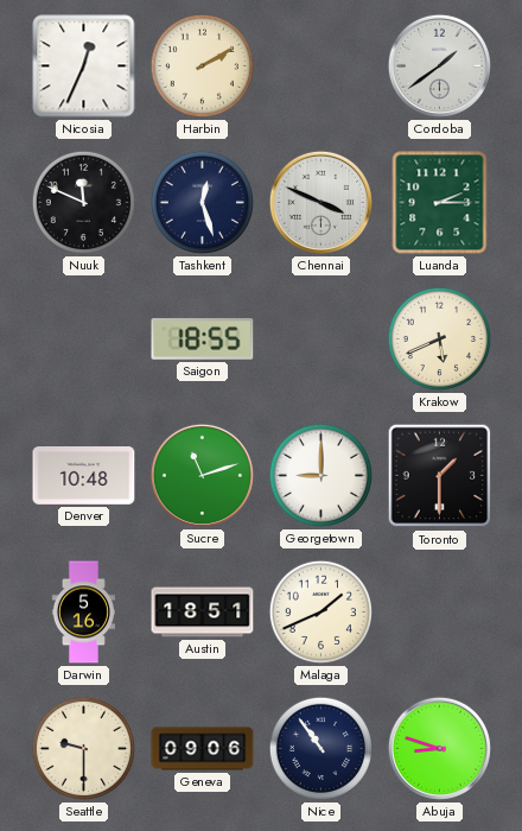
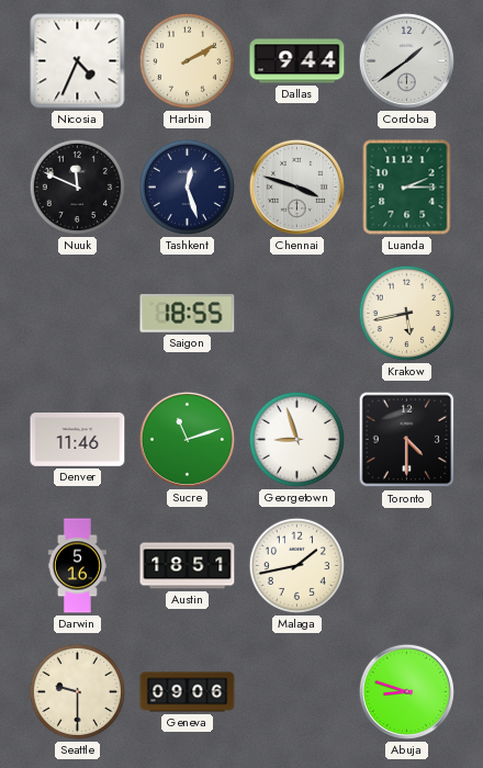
Nicosia: 12:34 -> 4:34
Dallas: none -> 9:44
Chennai: 3:49 -> 3:48
Krakow: 5:41 -> 5:43
Denver: 10:48 -> 11:46
Georgetown: 9:00 -> 8:57
Toronto: 1:30 -> 4:30
Malaga: 1:41 -> 1:43
Nice: 10:54 -> none
